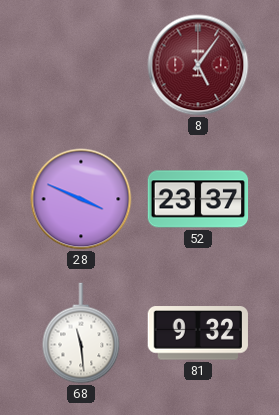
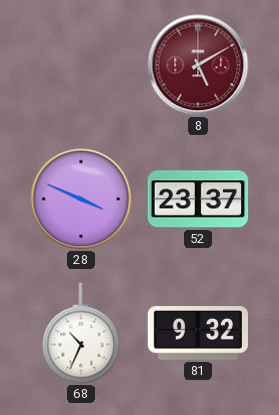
8: 5:06 -> 5:10
68: 11:29 -> 10:34
